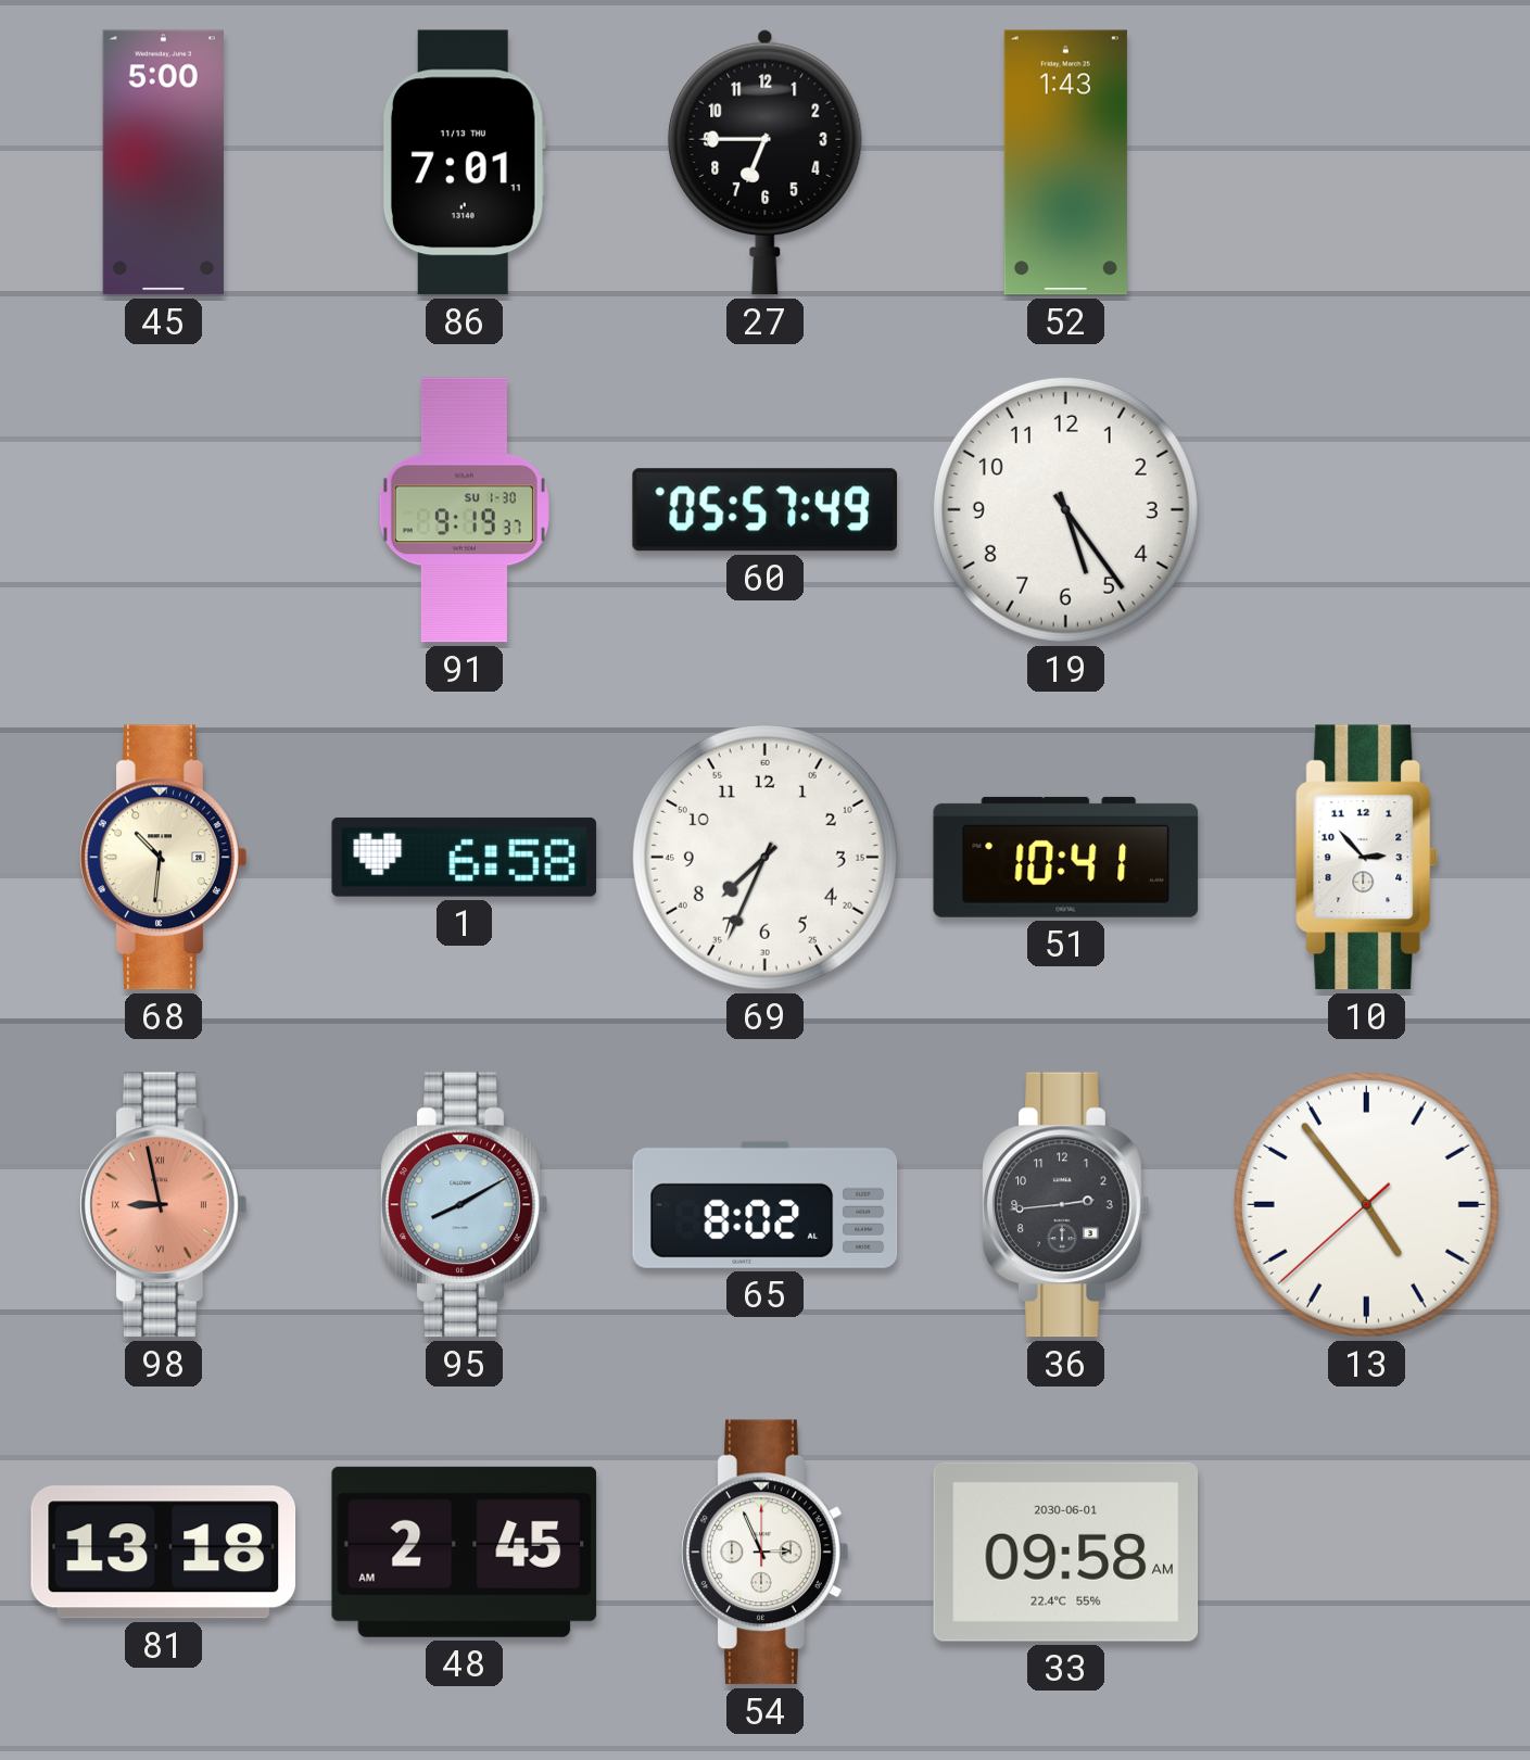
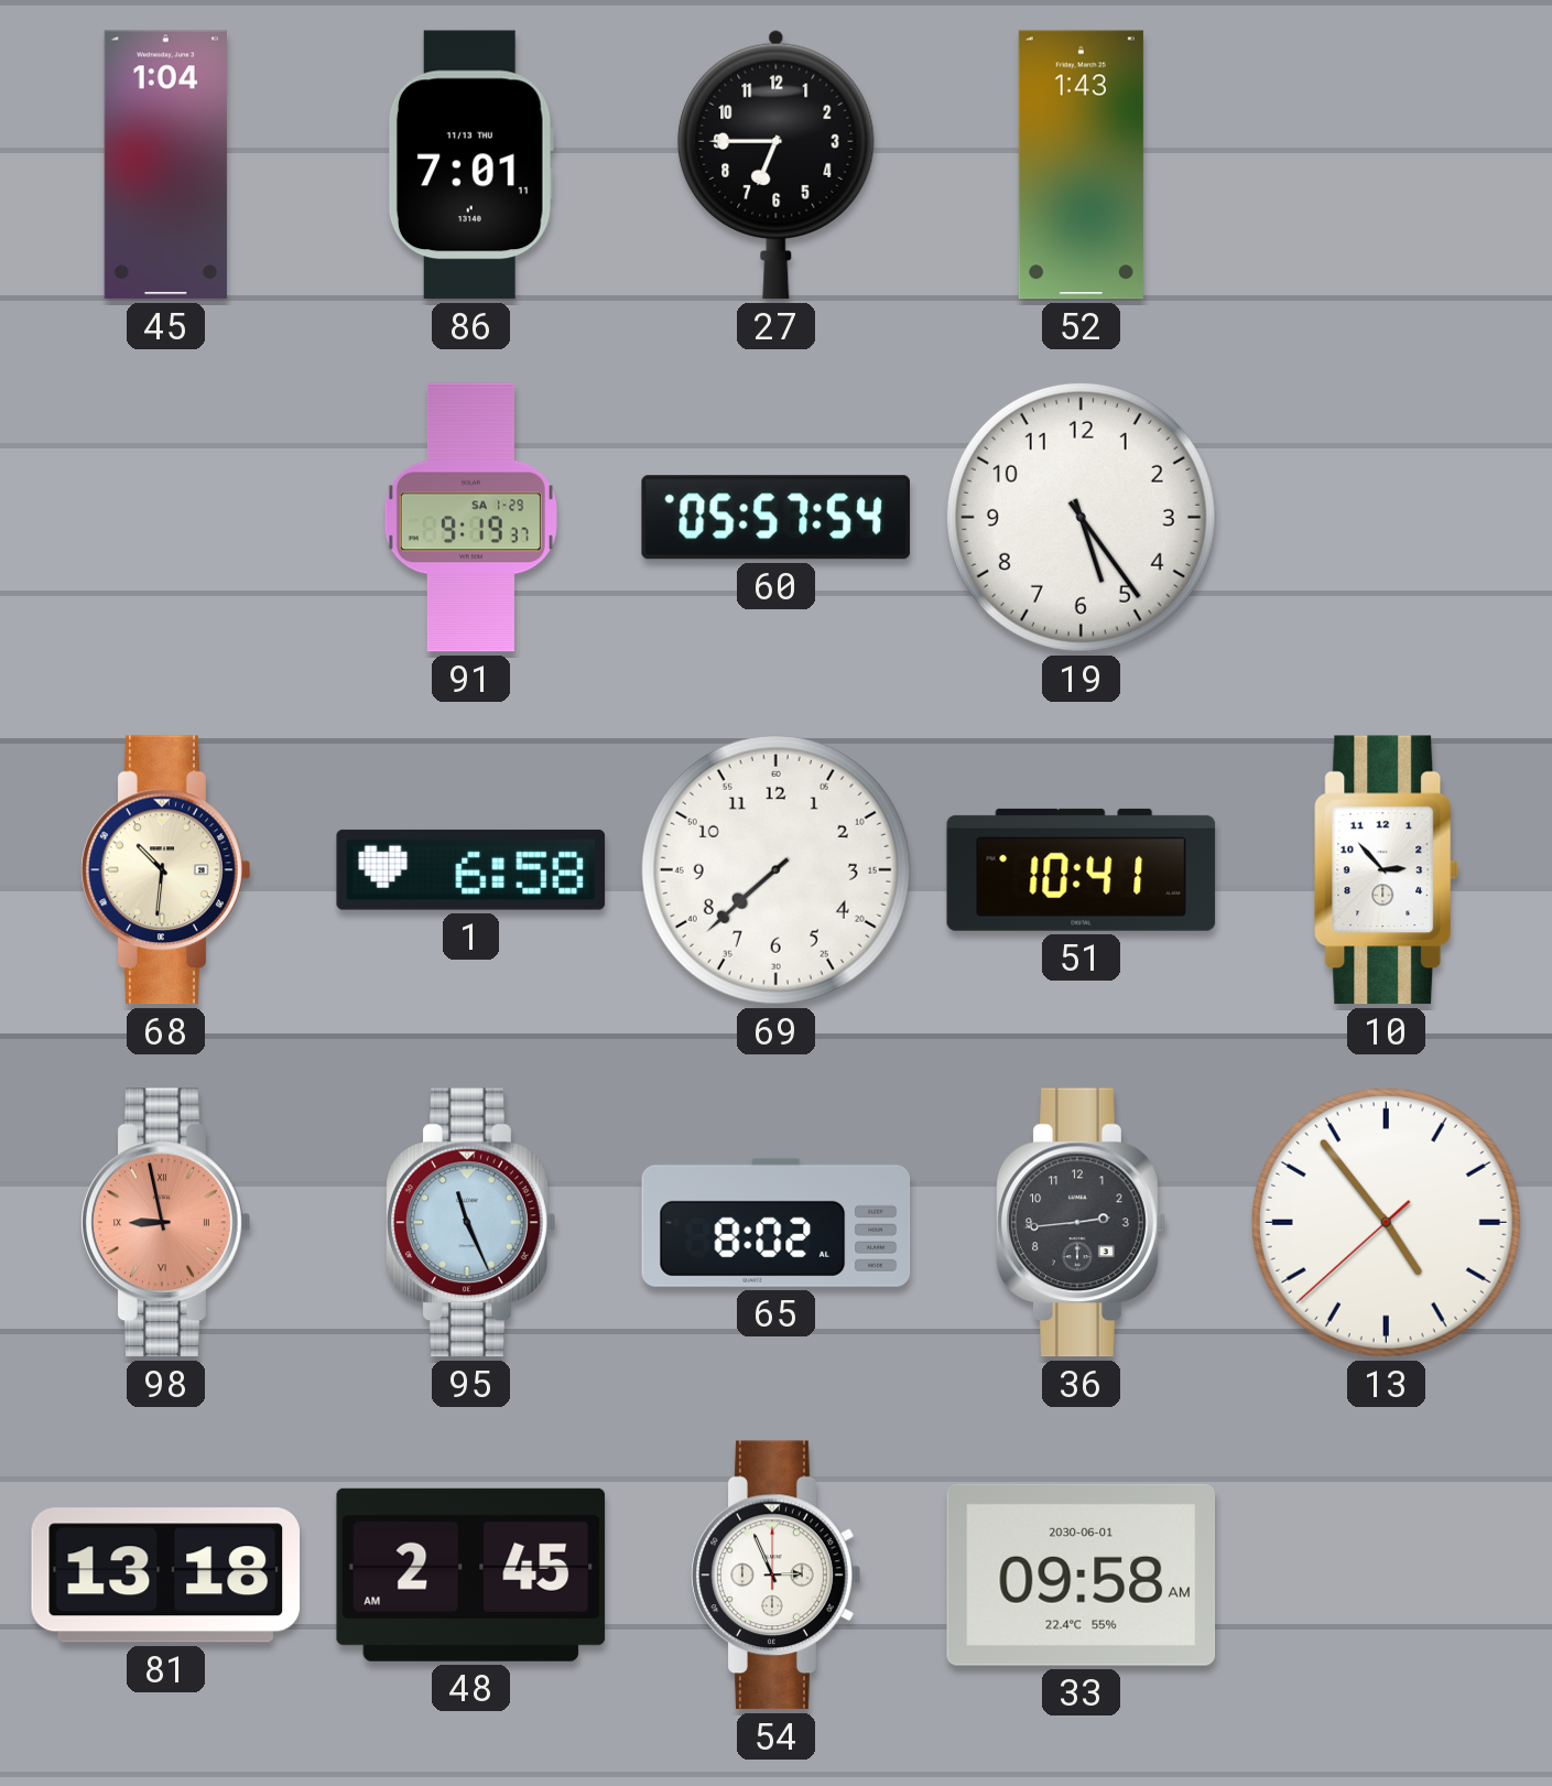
45: 5:00 -> 1:04
91 date: SU 1-30 -> SA 1-29
60: 05:57:49 -> 05:57:54
69: 7:34 -> 7:38
95: 8:10 -> 11:26
